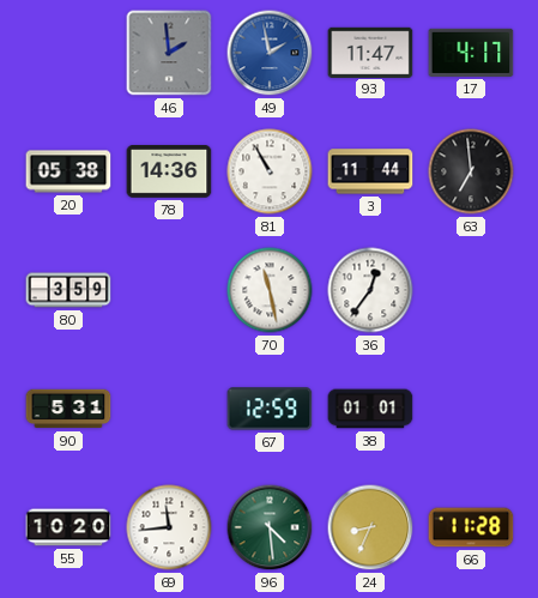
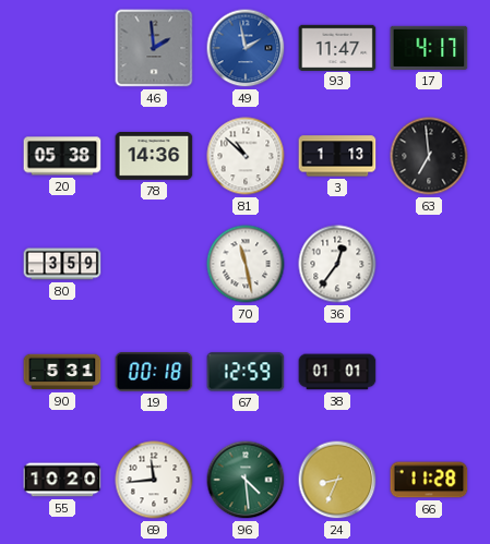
81: 10:55 -> 10:52
3: 11:44 -> 1:13
19: none -> 00:18
